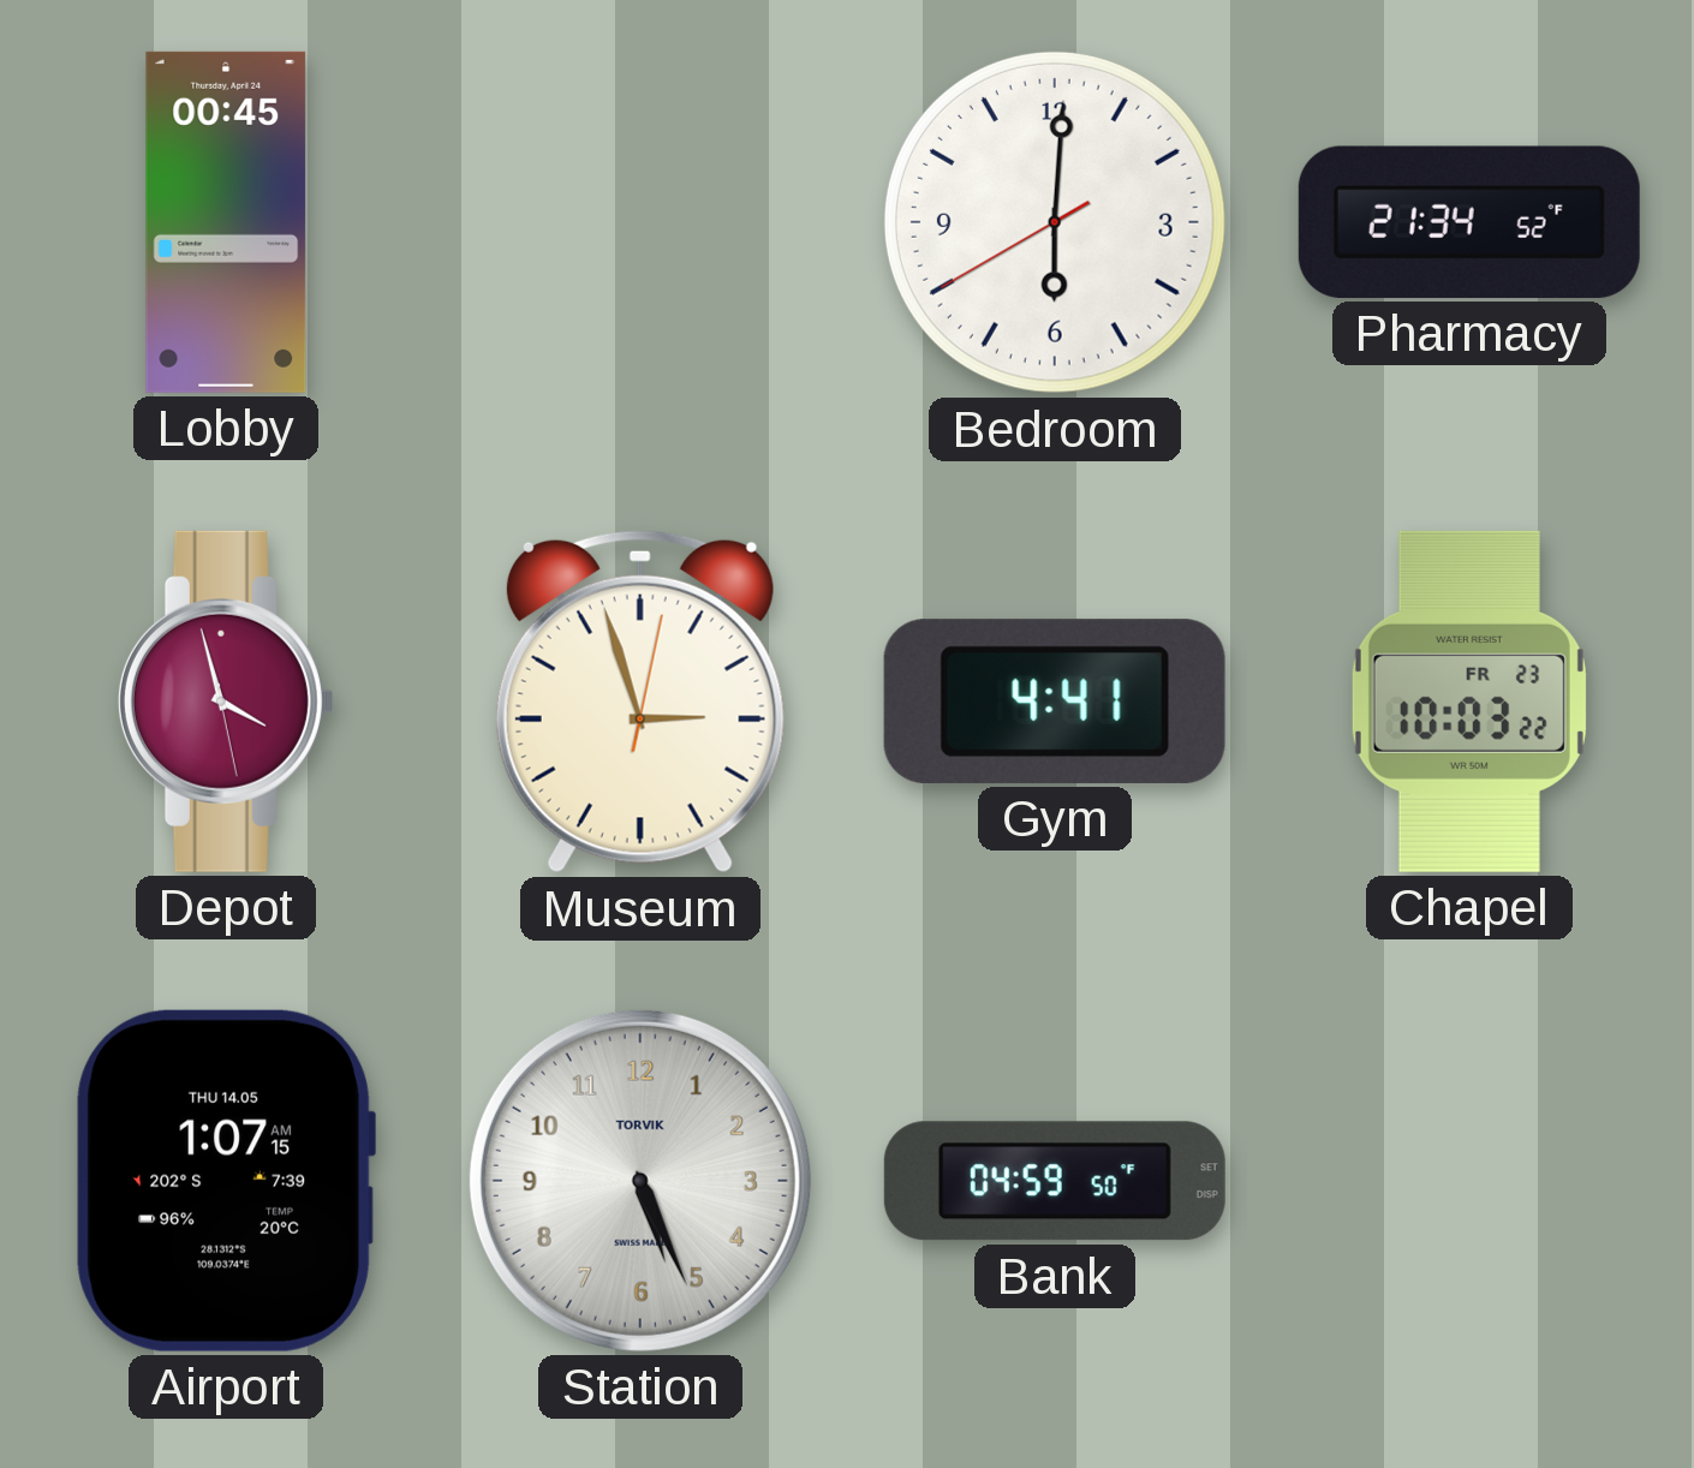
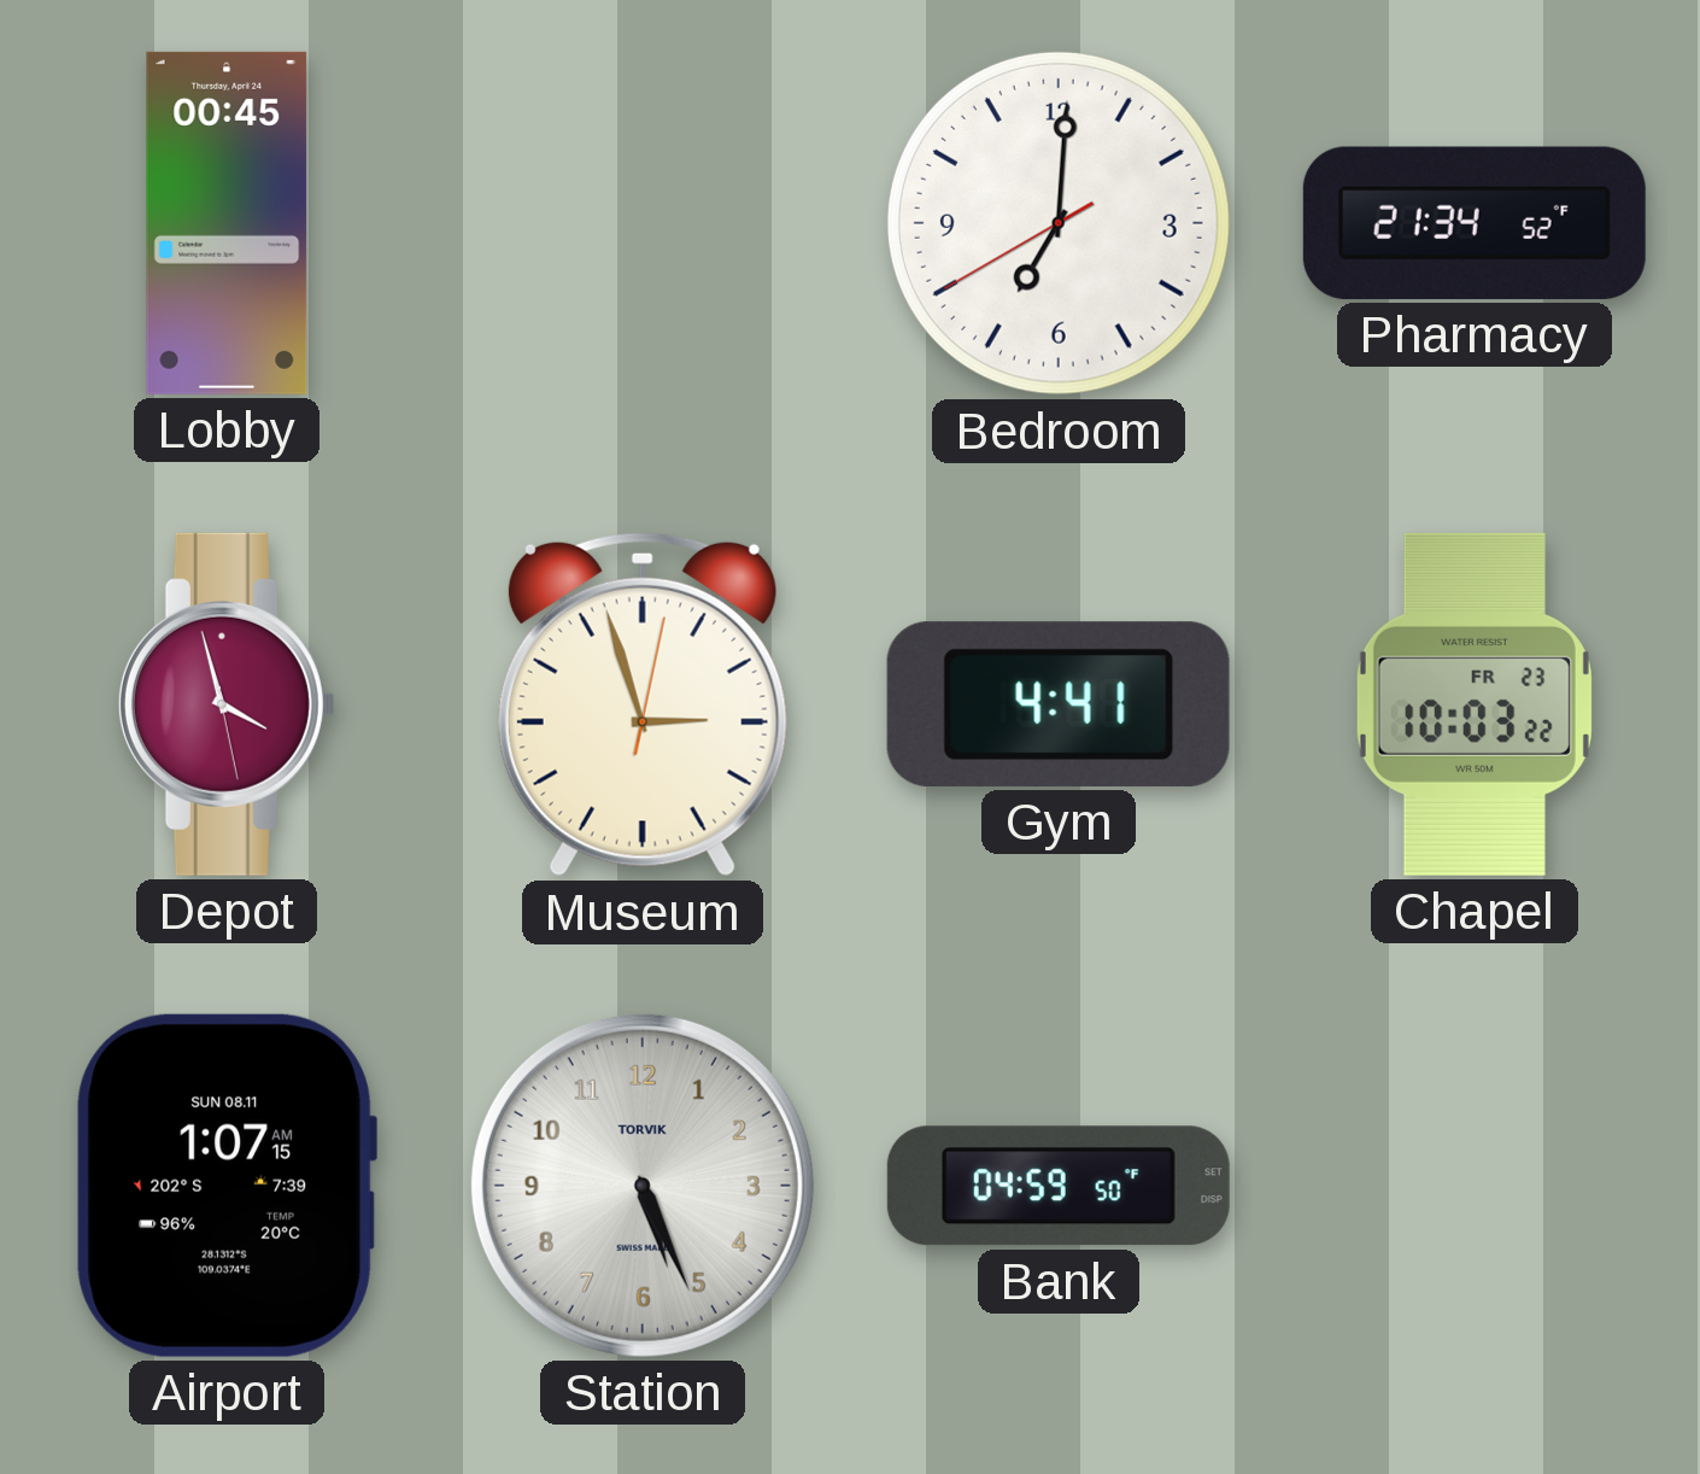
Bedroom: 6:00 -> 7:00
Airport date: THU 14.05 -> SUN 08.11
